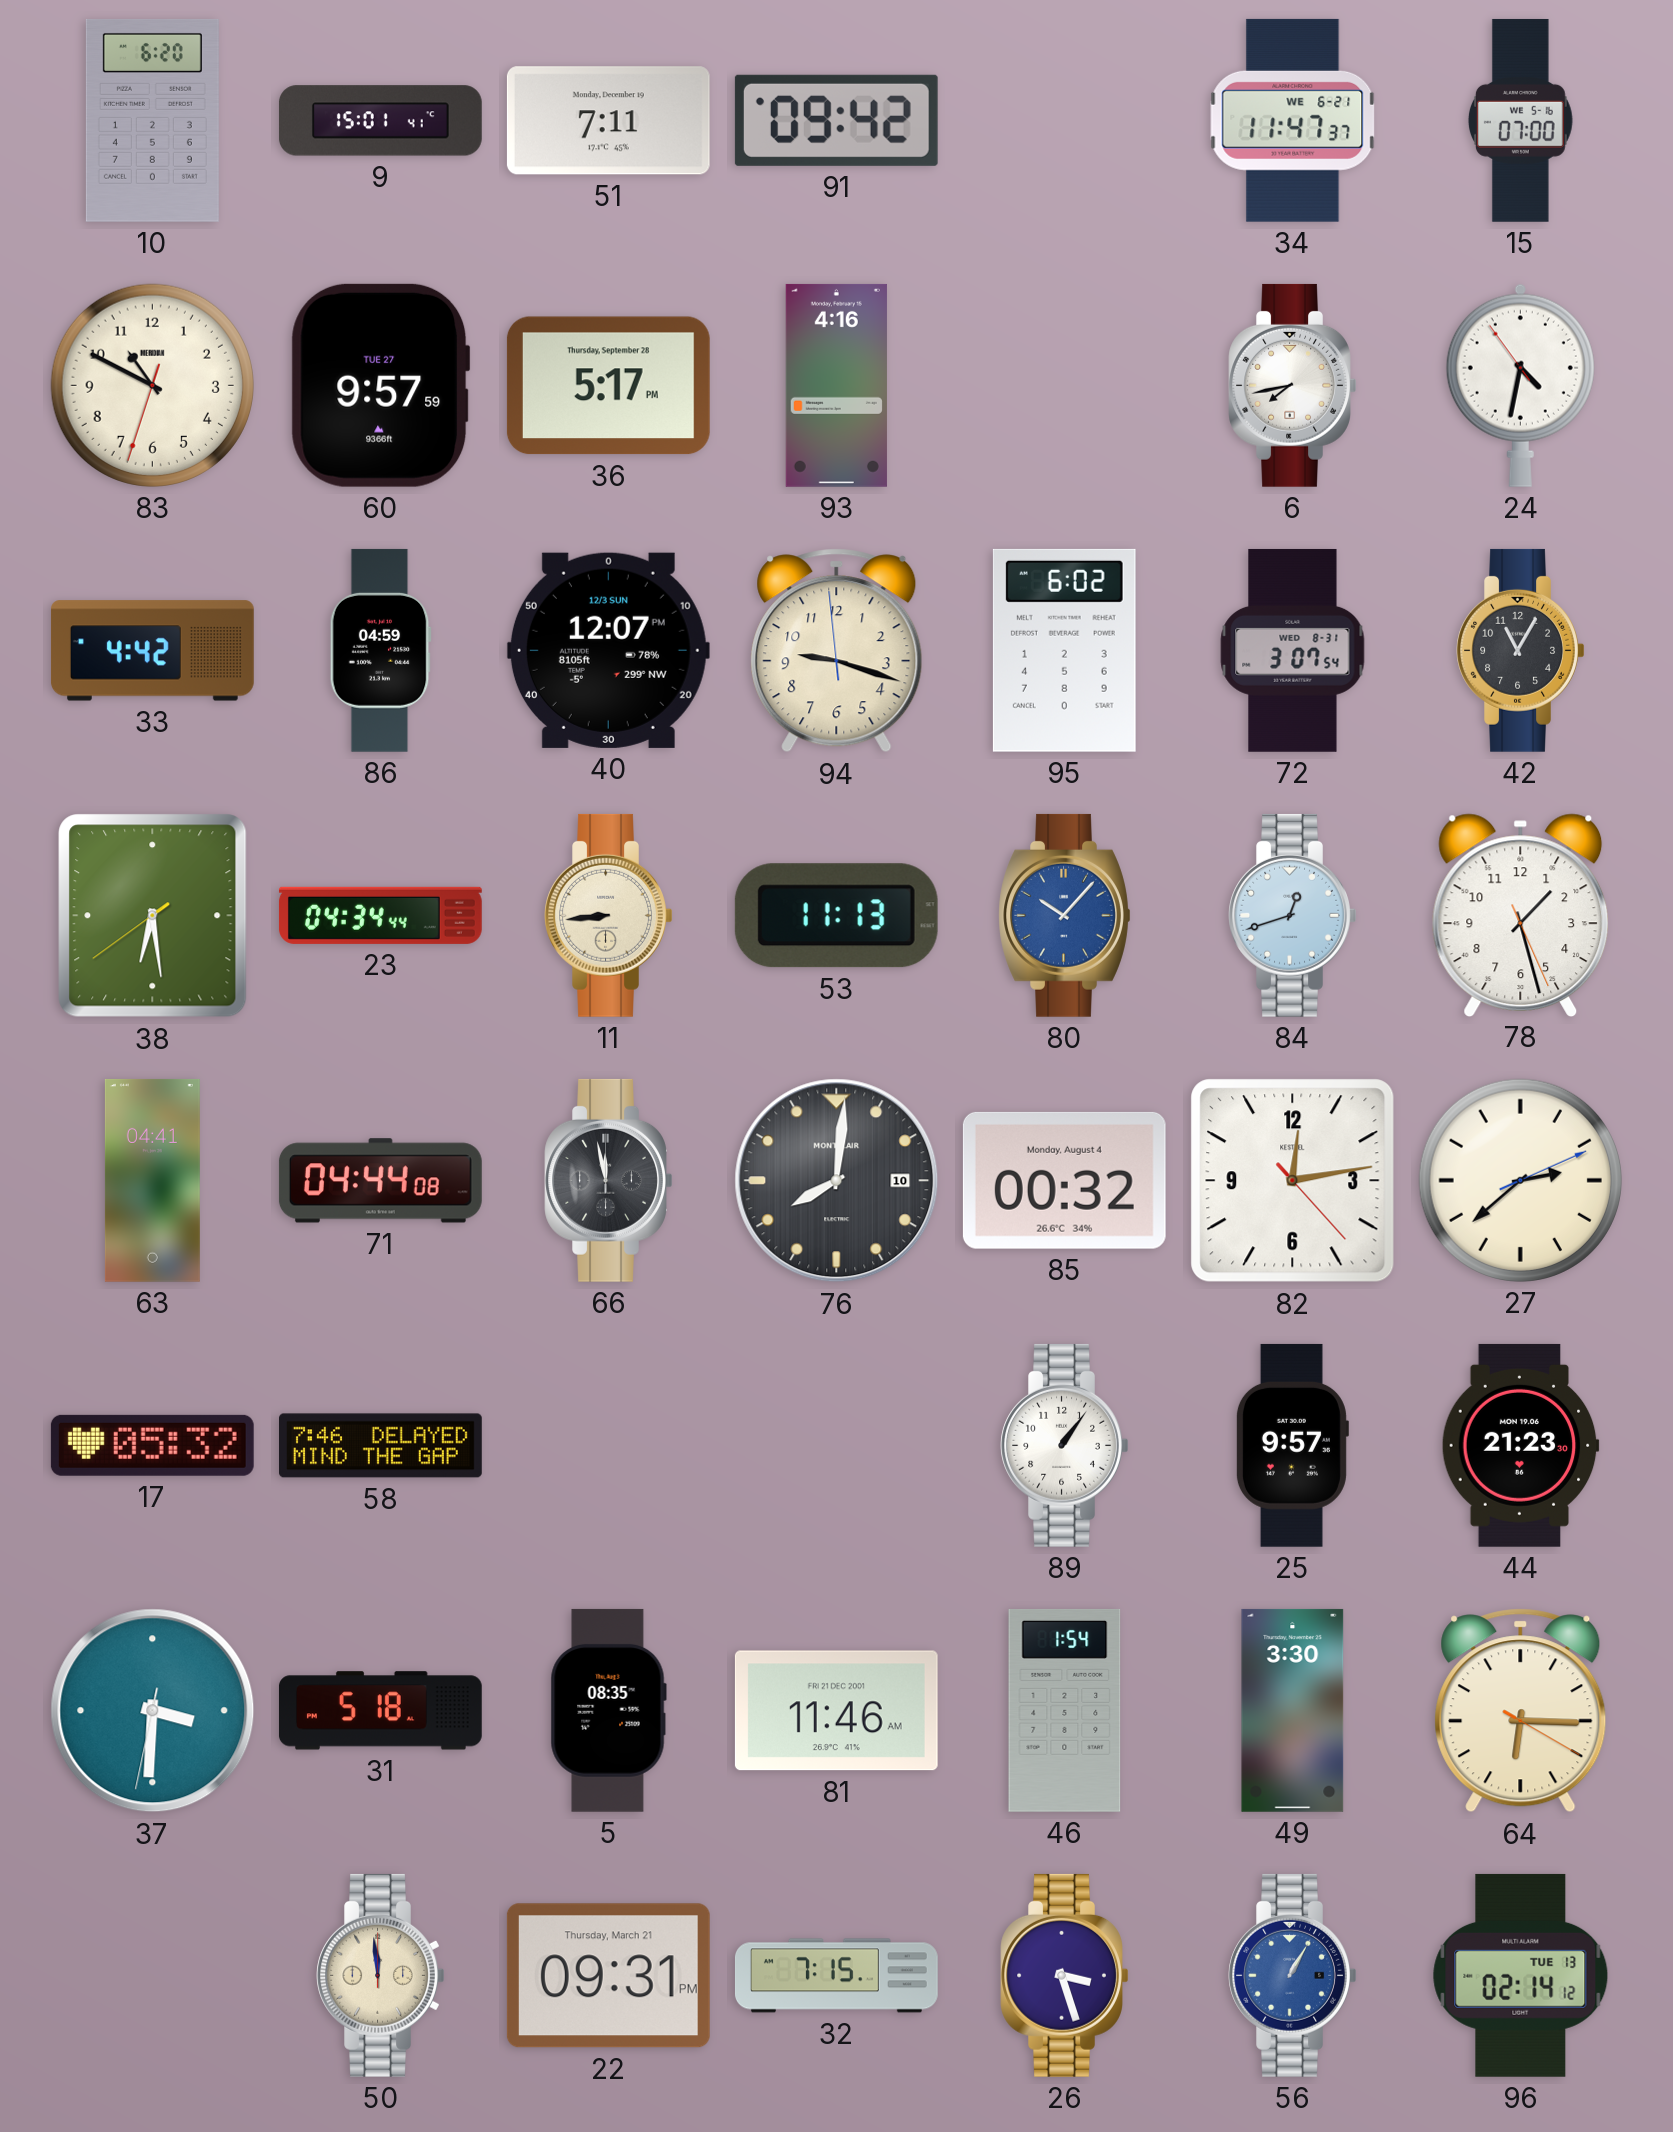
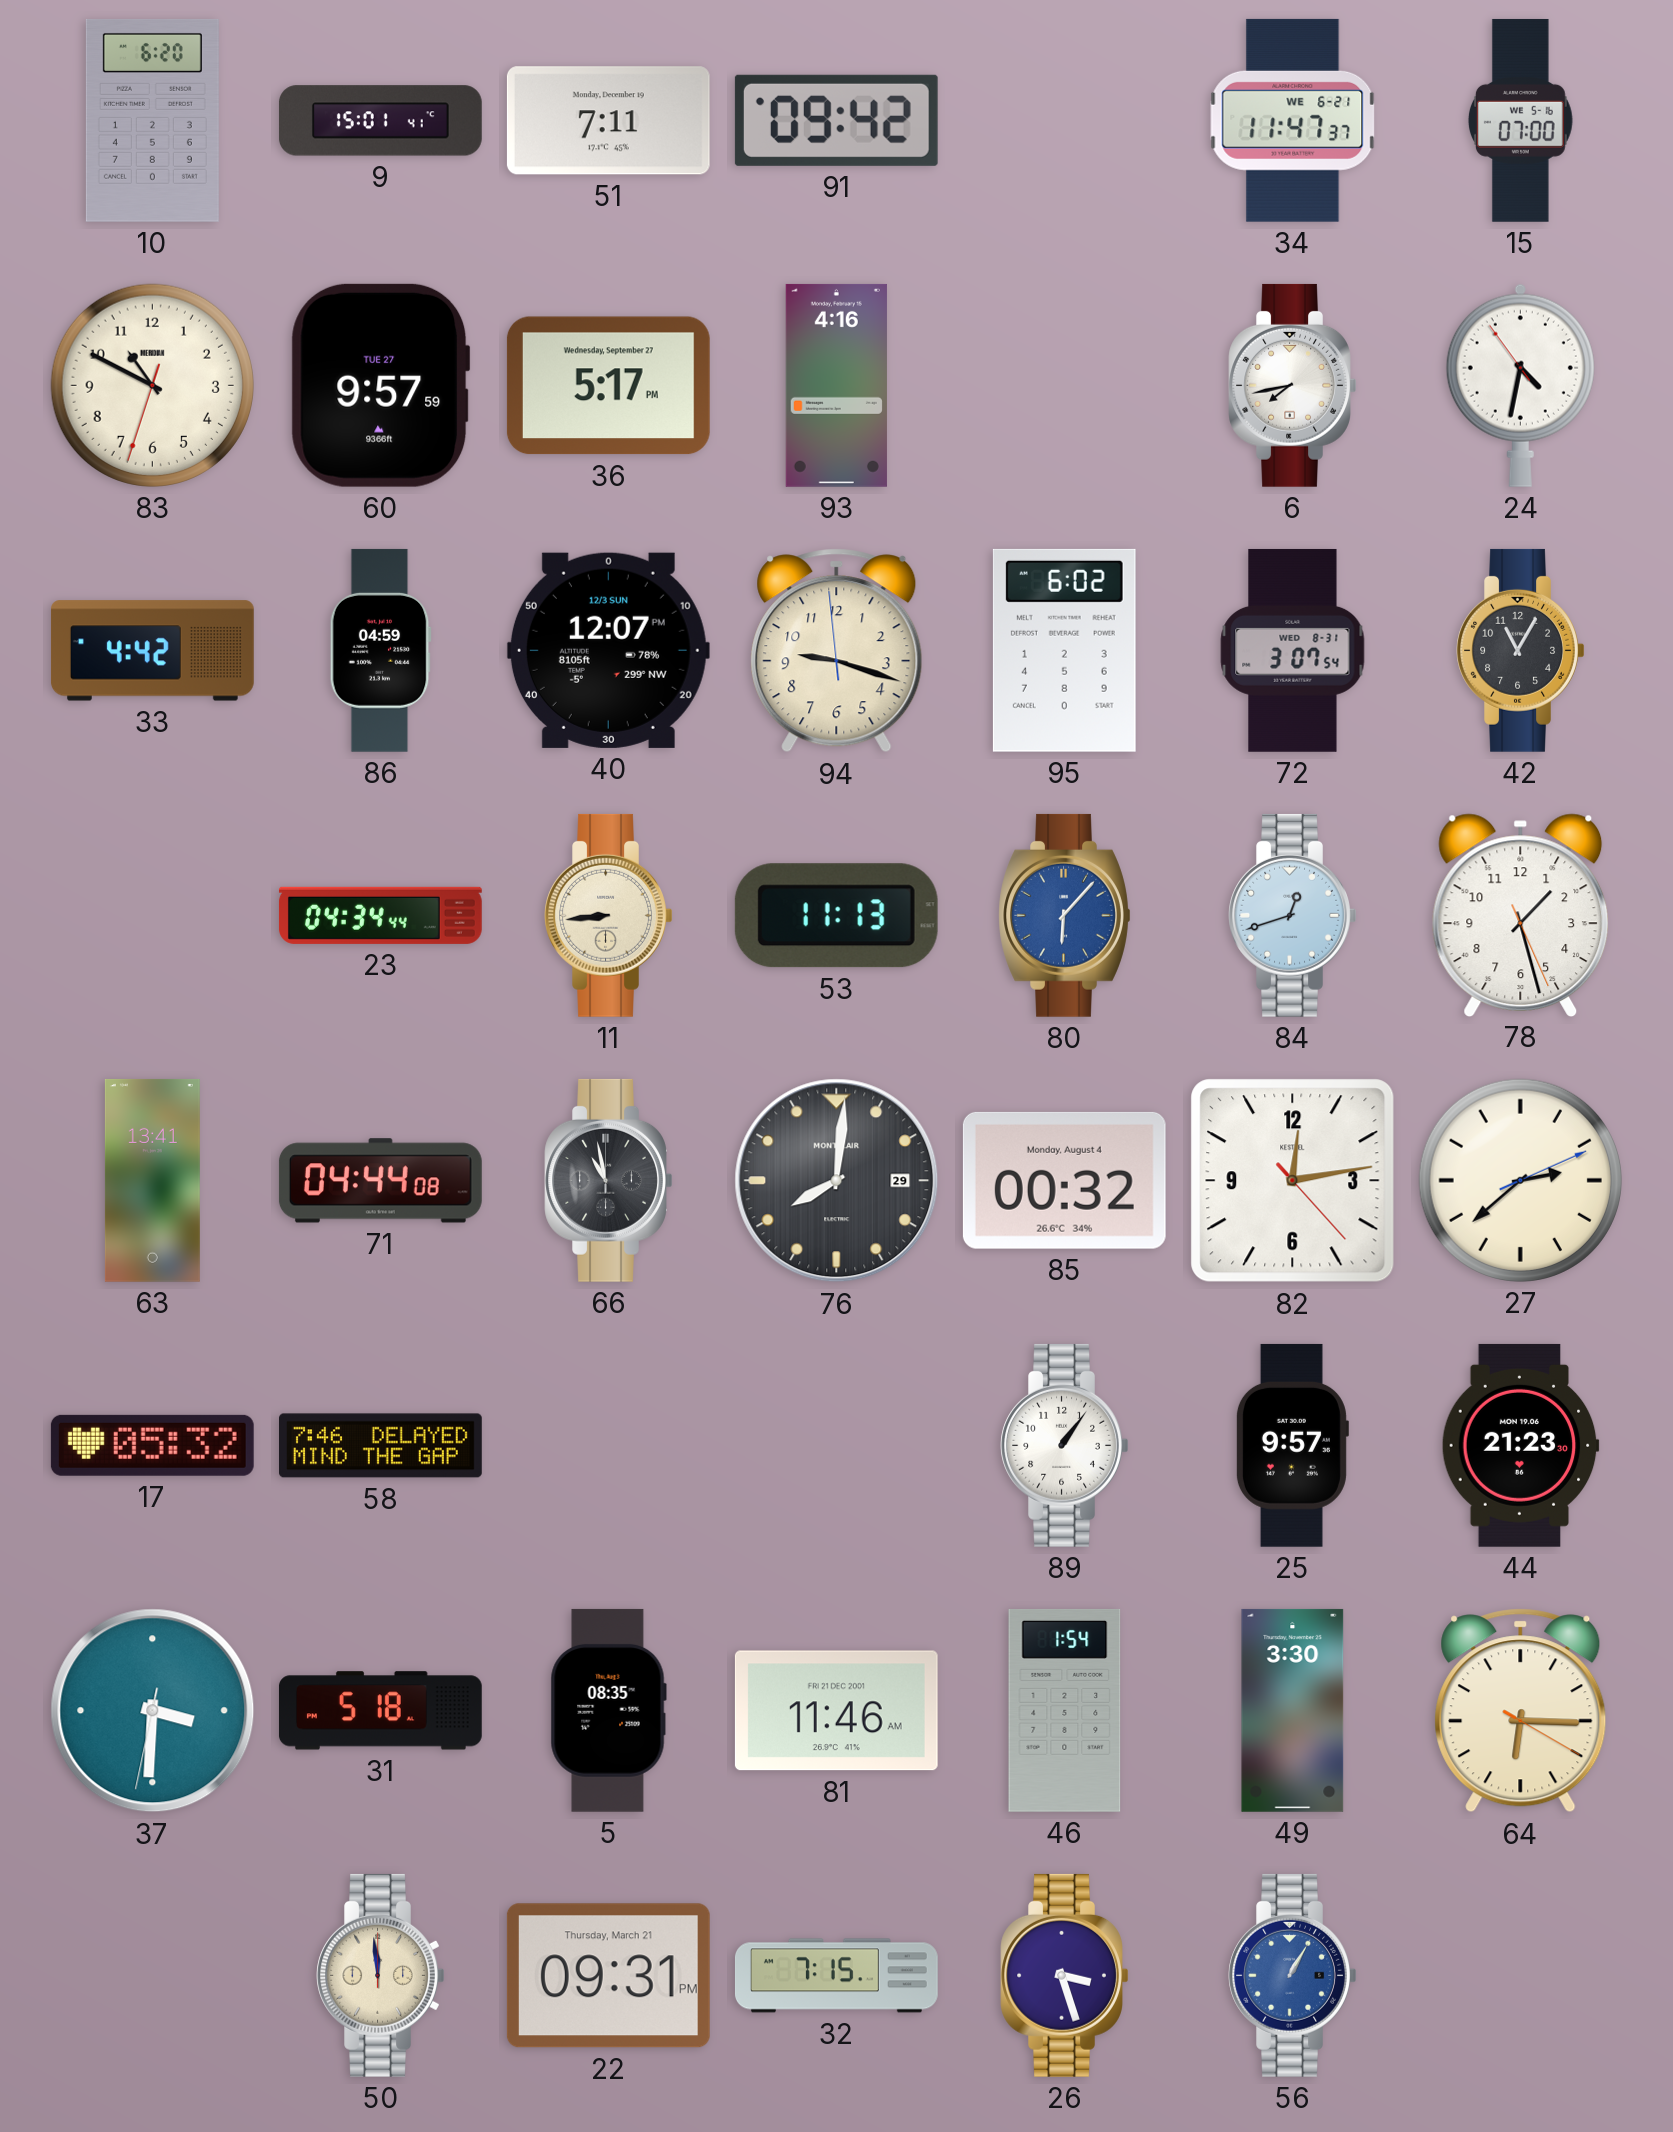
36 date: Thursday, September 28 -> Wednesday, September 27
38: 6:28 -> none
80: 10:07 -> 6:07
63: 04:41 -> 13:41
66: 11:58 -> 10:58
76 date: 10 -> 29
96: 02:14 -> none
